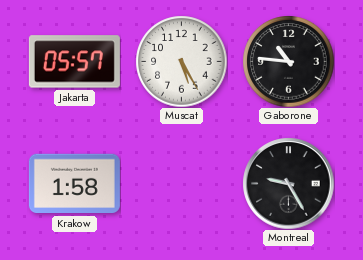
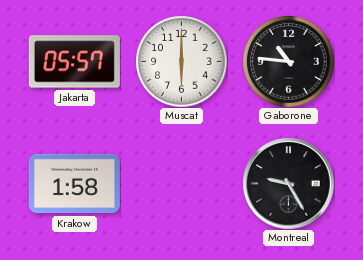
Muscat: 5:25 -> 6:00
